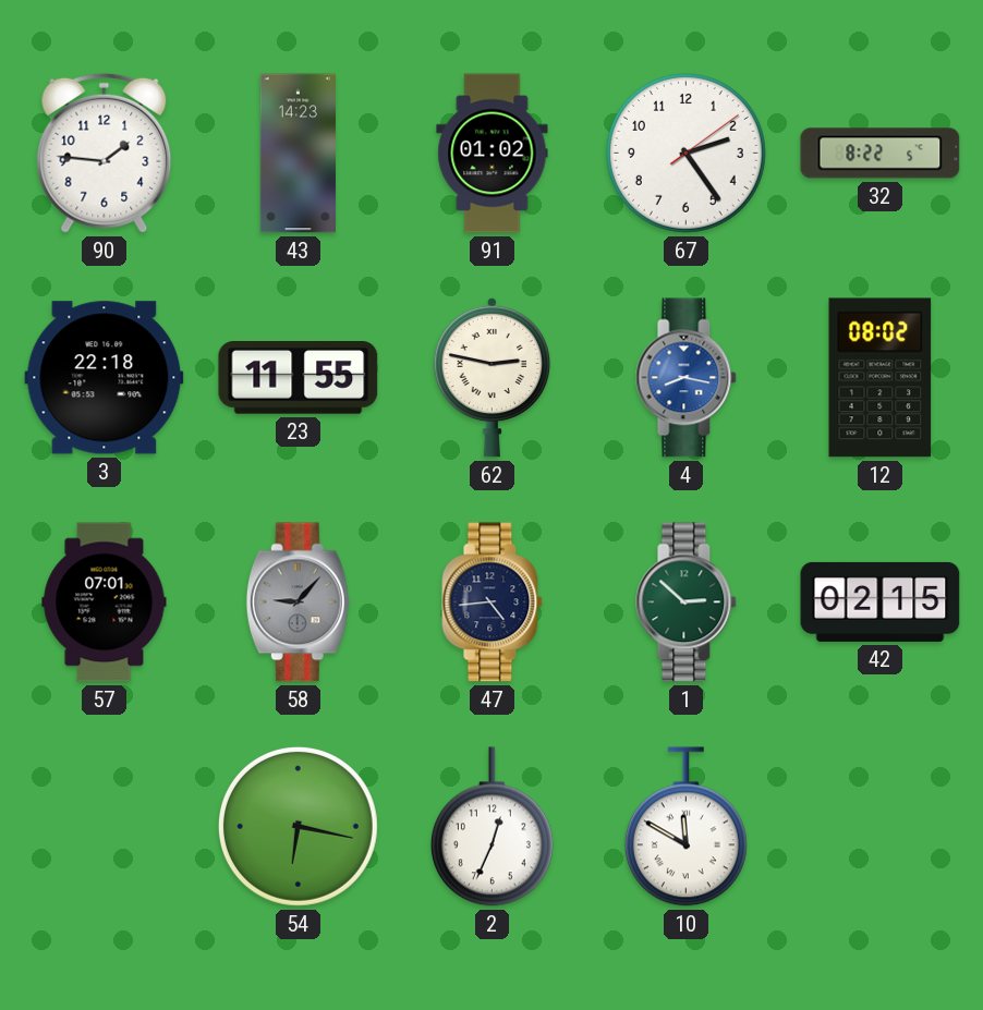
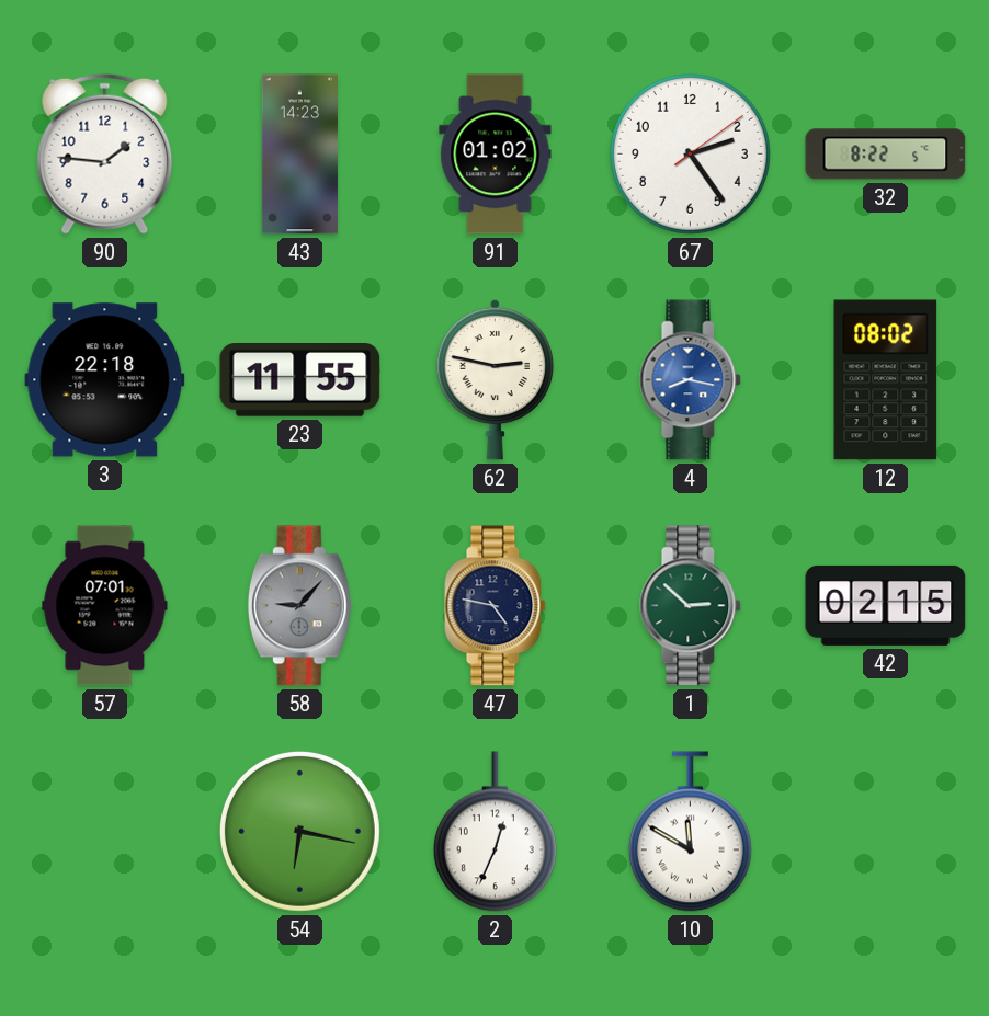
47: 4:44 -> 4:47
